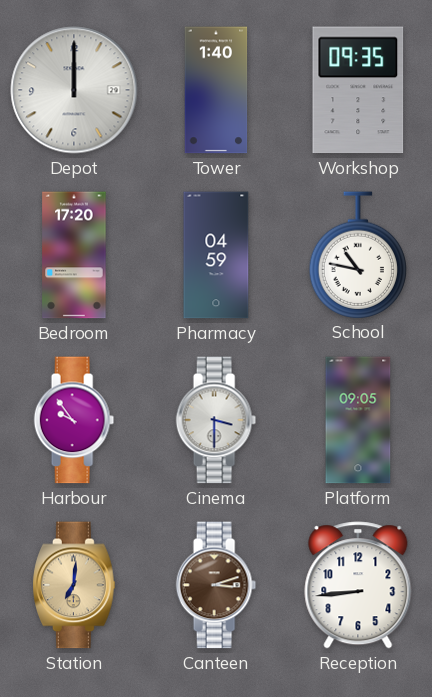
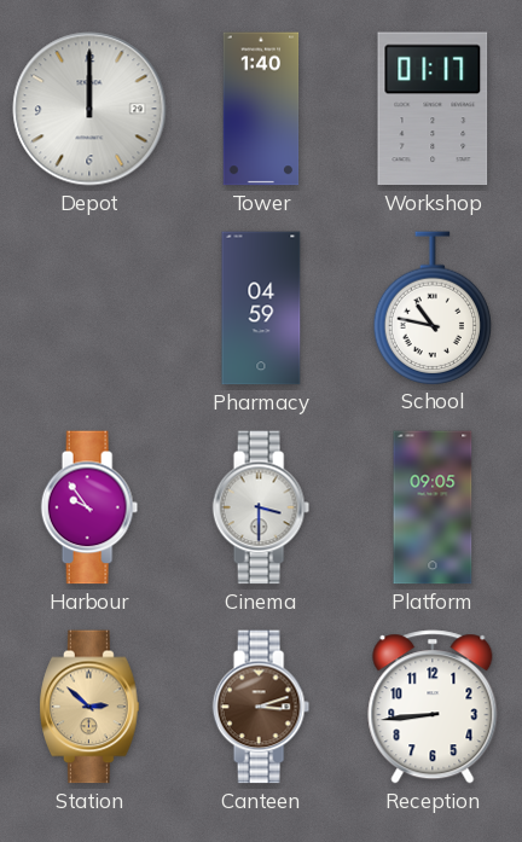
Workshop: 09:35 -> 01:17
Bedroom: 17:20 -> none
Station: 7:01 -> 2:52
